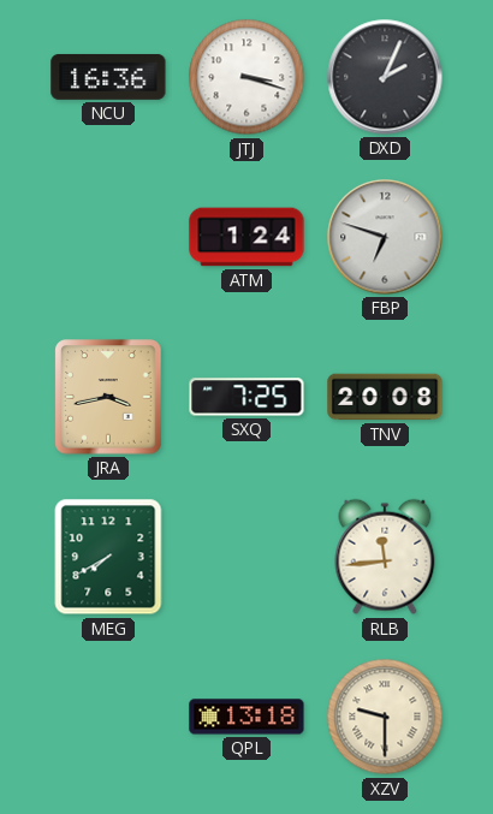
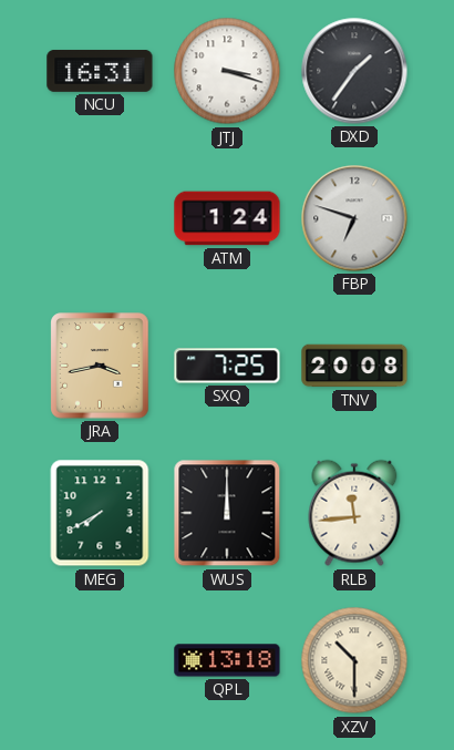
NCU: 16:36 -> 16:31
DXD: 2:04 -> 1:36
WUS: none -> 12:00
XZV: 9:30 -> 10:30
